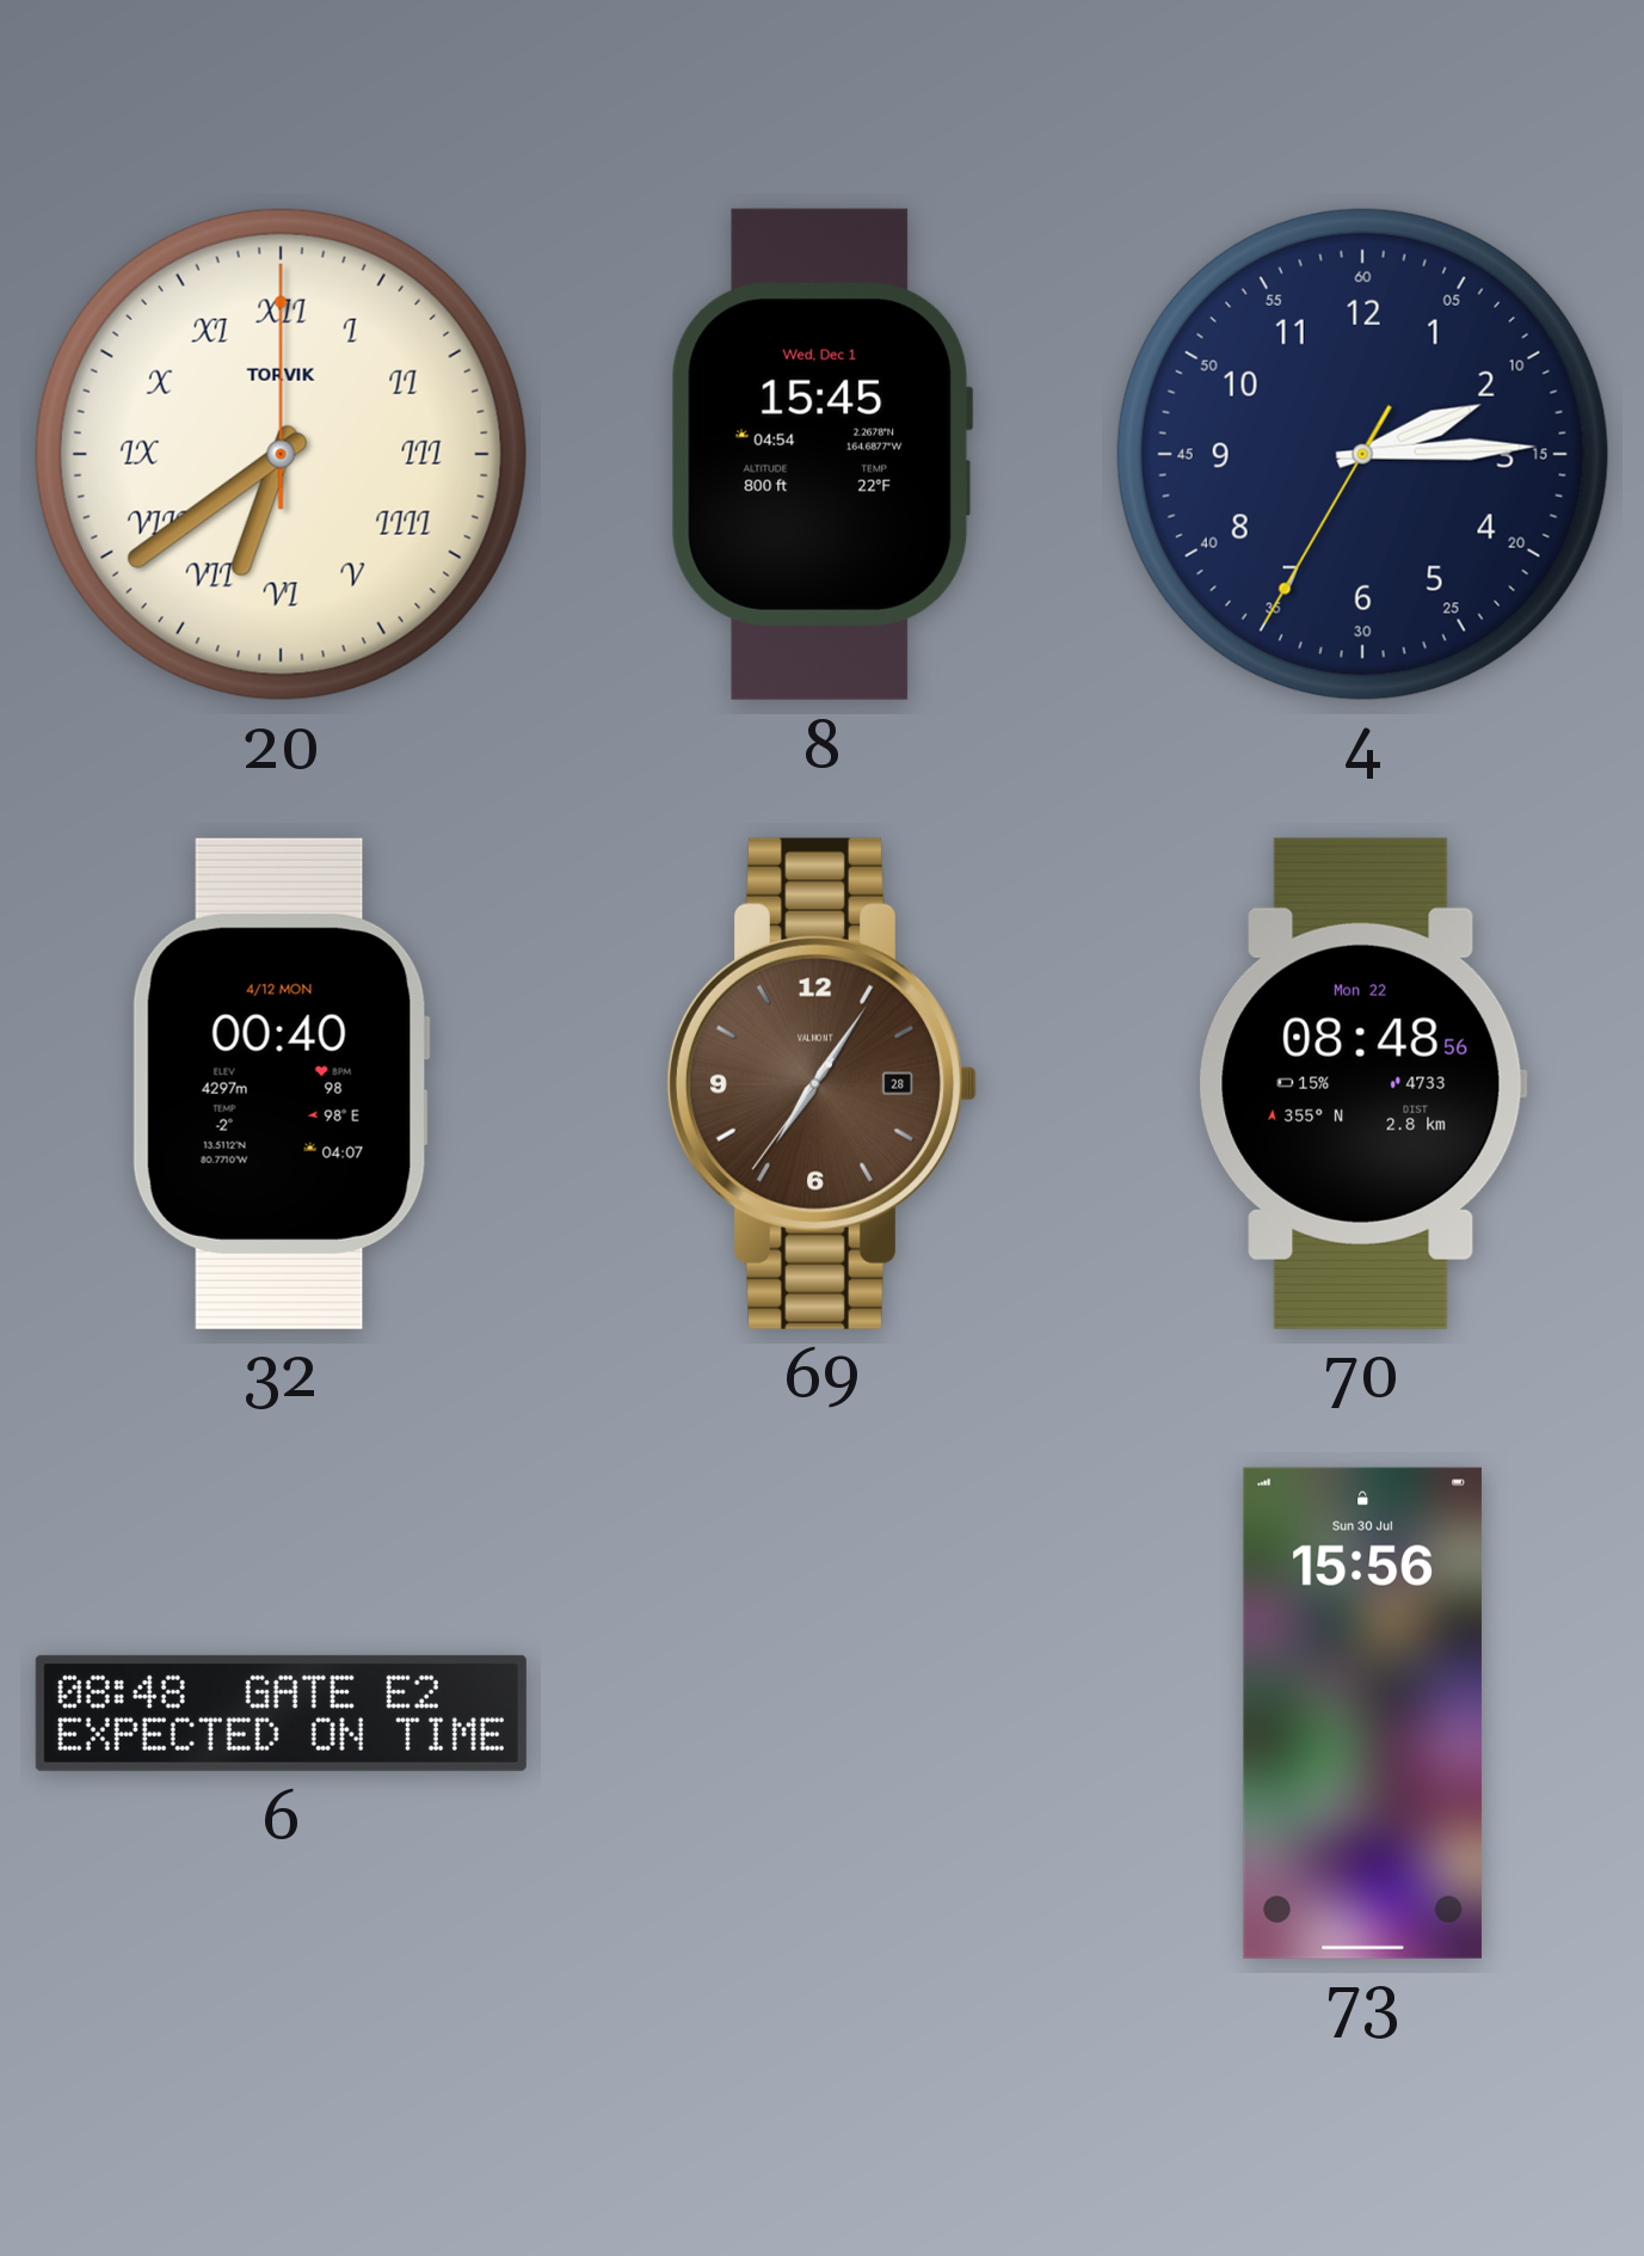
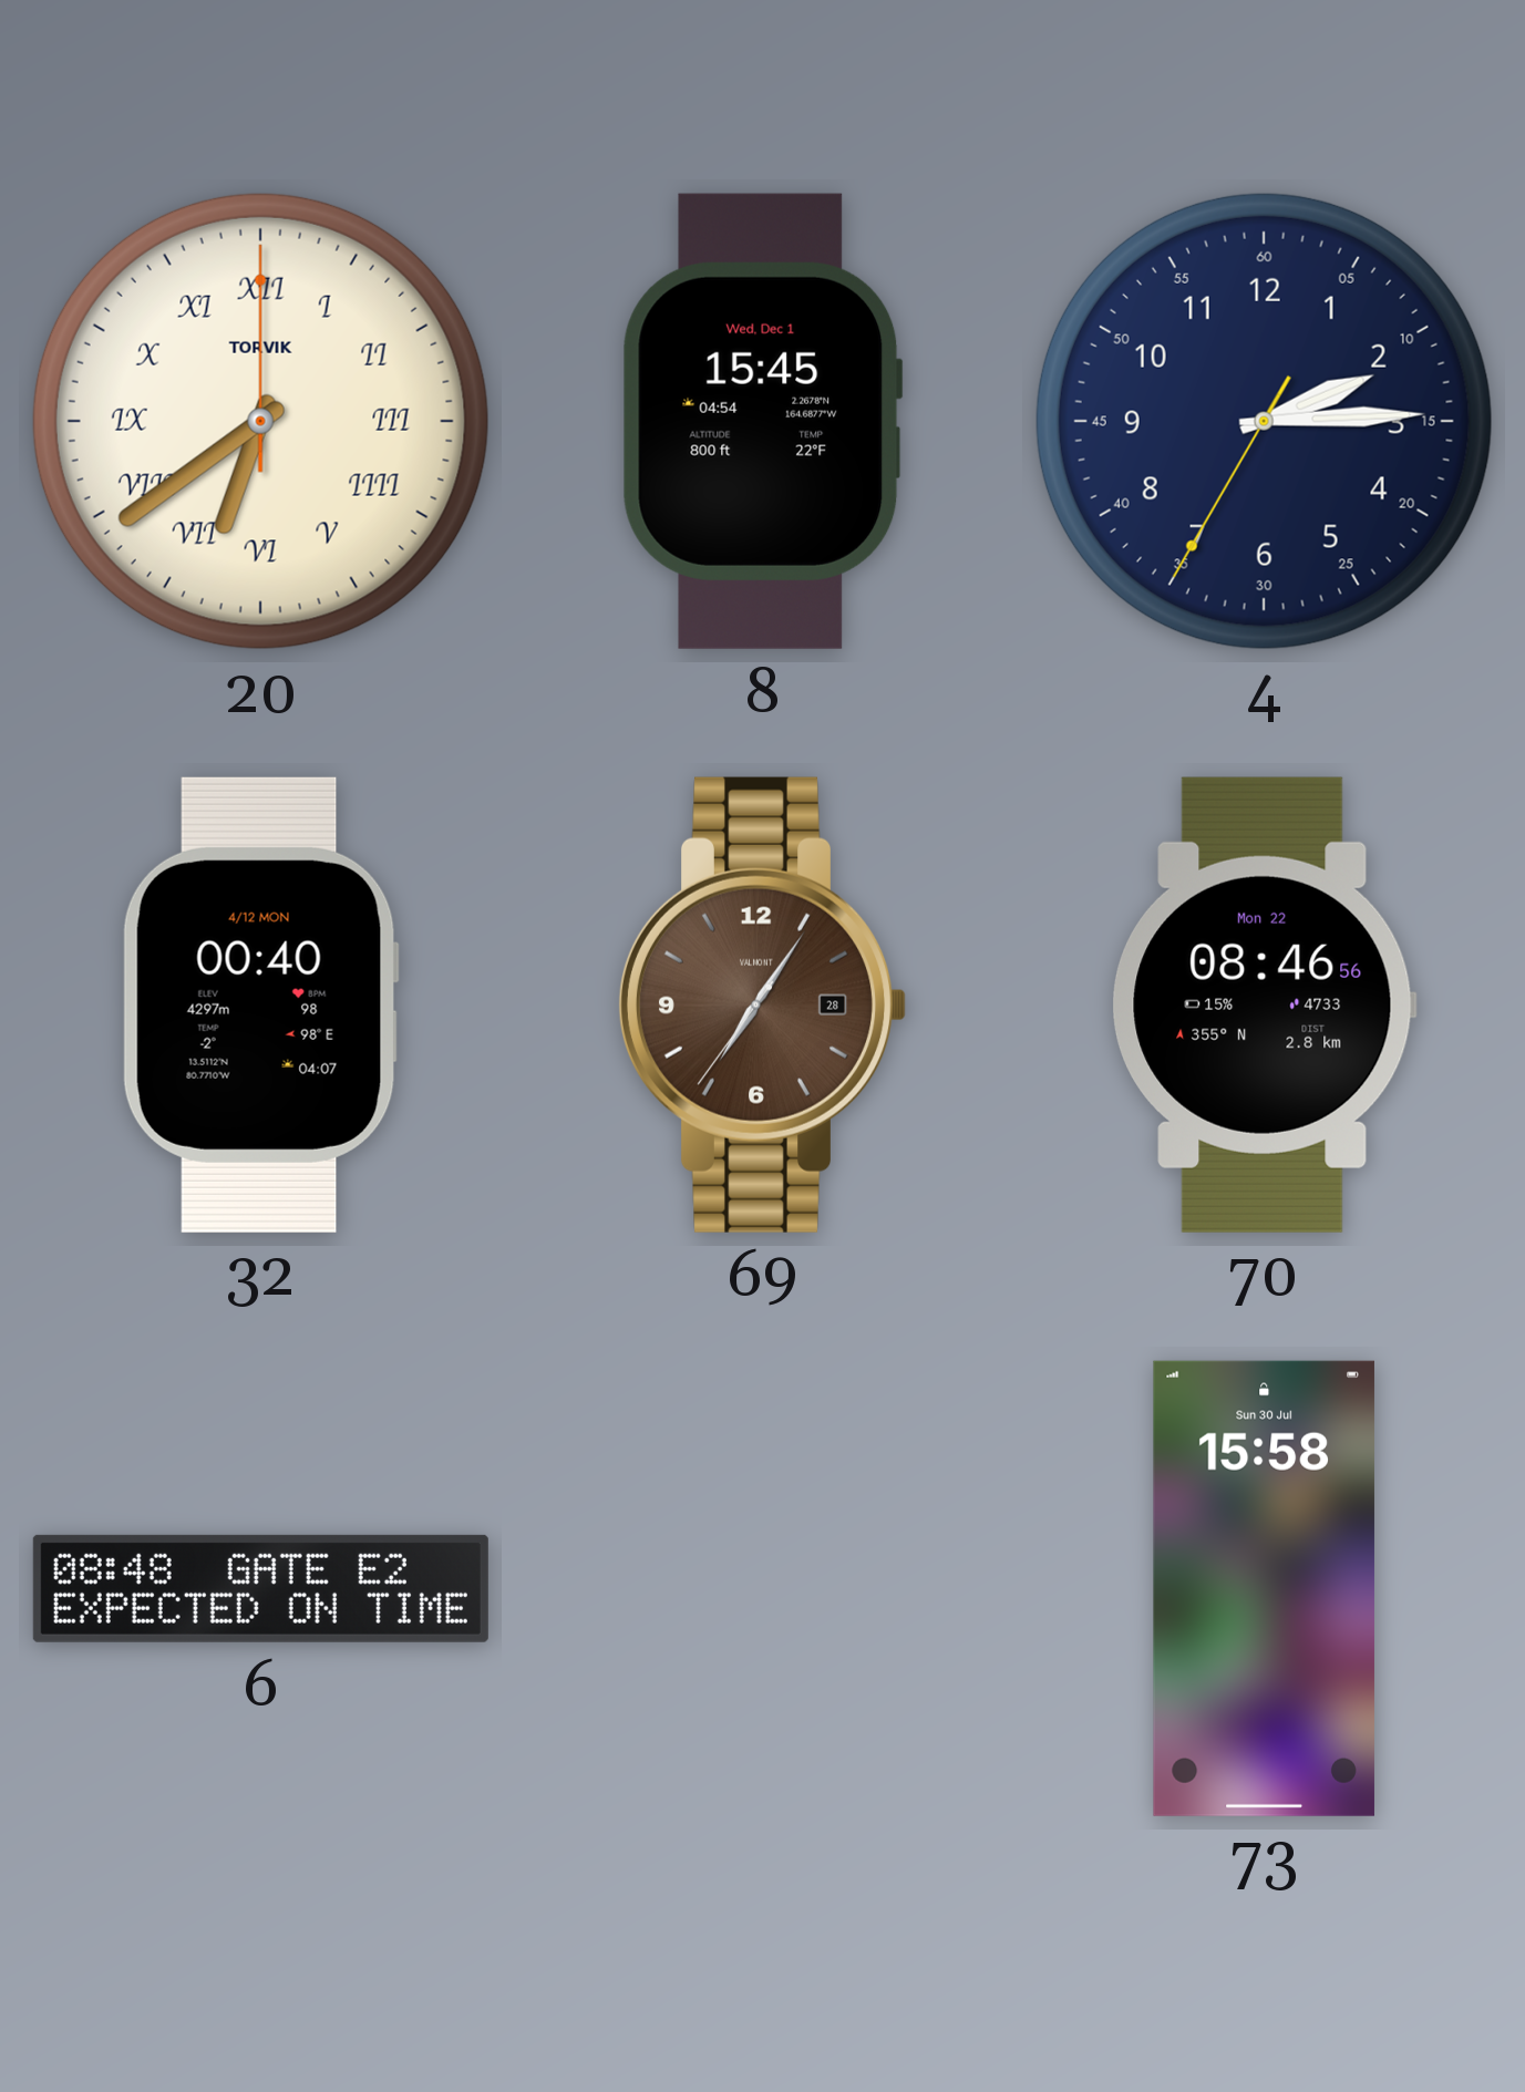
70: 08:48 -> 08:46
73: 15:56 -> 15:58
